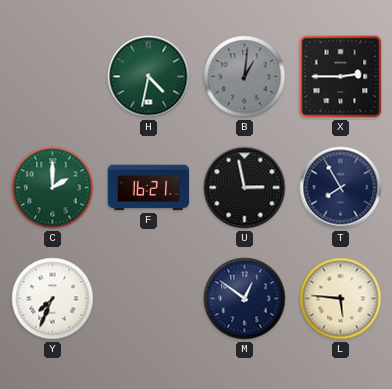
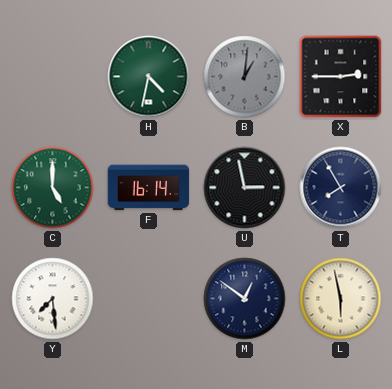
C: 2:00 -> 5:00
F: 16:21 -> 16:14
Y: 7:34 -> 7:29
L: 5:46 -> 5:58
